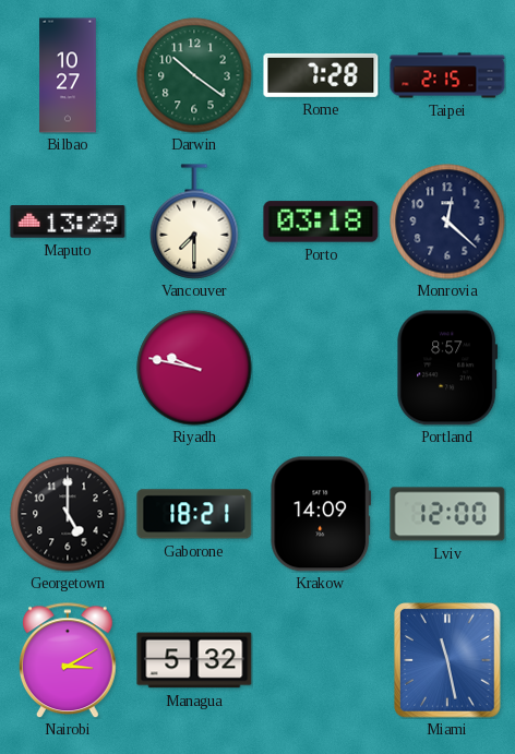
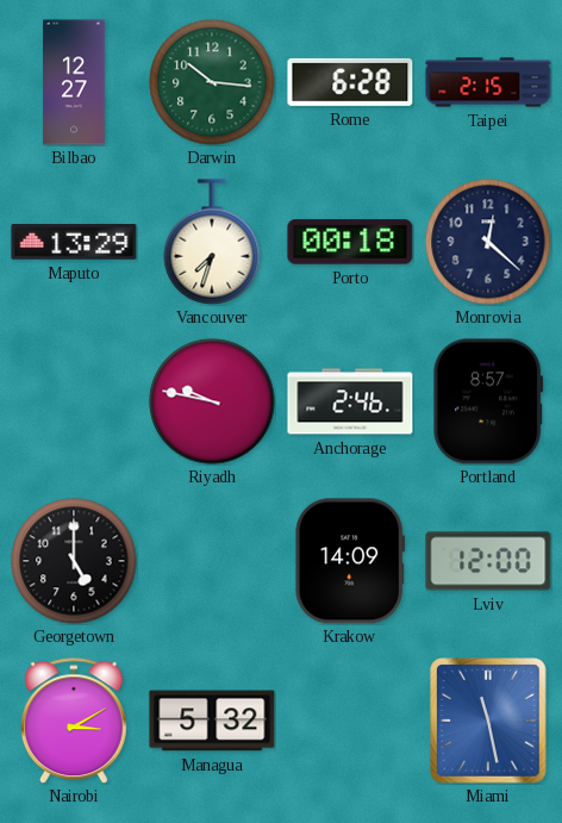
Bilbao: 10:27 -> 12:27
Darwin: 10:21 -> 10:16
Rome: 7:28 -> 6:28
Vancouver: 7:30 -> 7:33
Porto: 03:18 -> 00:18
Anchorage: none -> 2:46
Gaborone: 18:21 -> none
